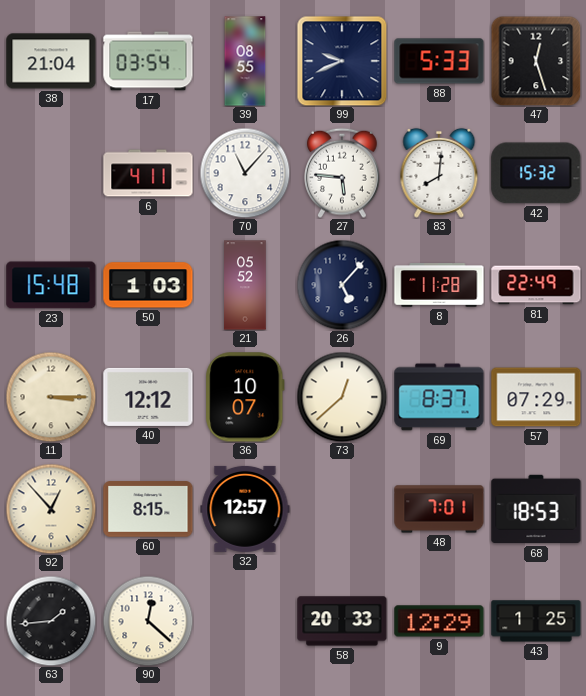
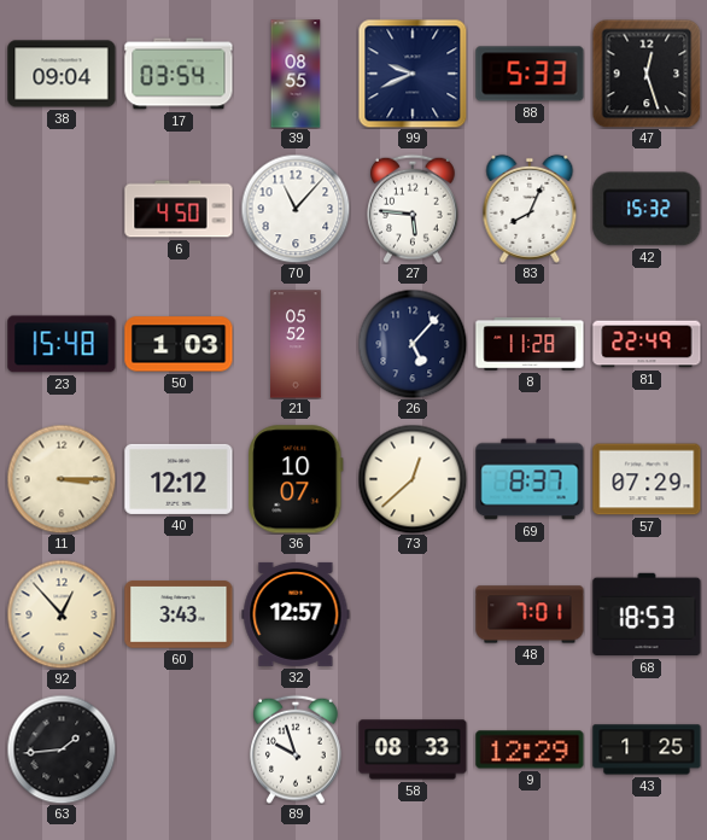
38: 21:04 -> 09:04
6: 4:11 -> 4:50
83: 8:01 -> 8:04
60: 8:15 -> 3:43
90: 12:22 -> none
89: none -> 9:57
58: 20:33 -> 08:33
